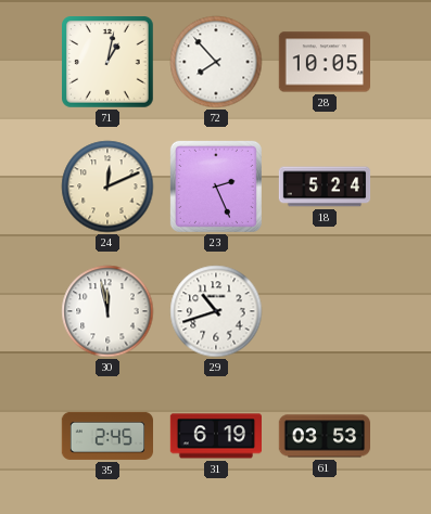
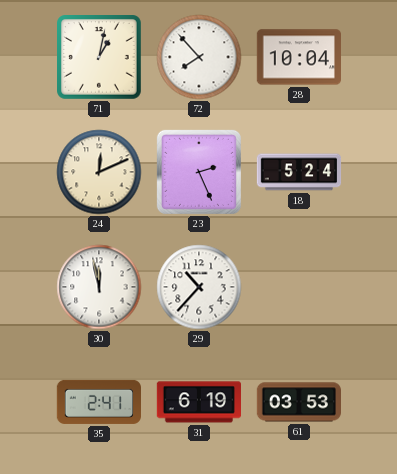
28: 10:05 -> 10:04
29: 10:42 -> 10:37
35: 2:45 -> 2:41
